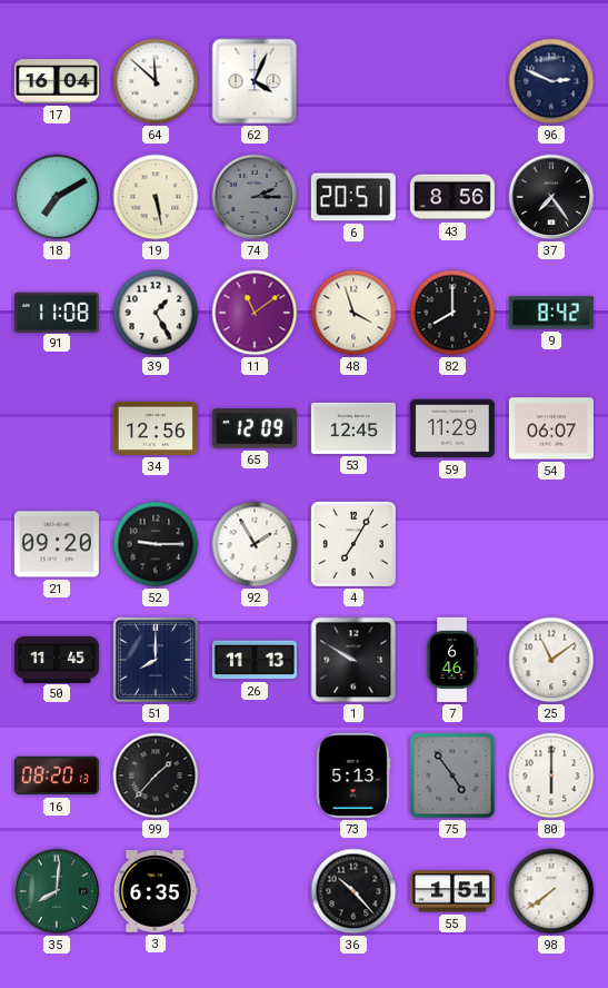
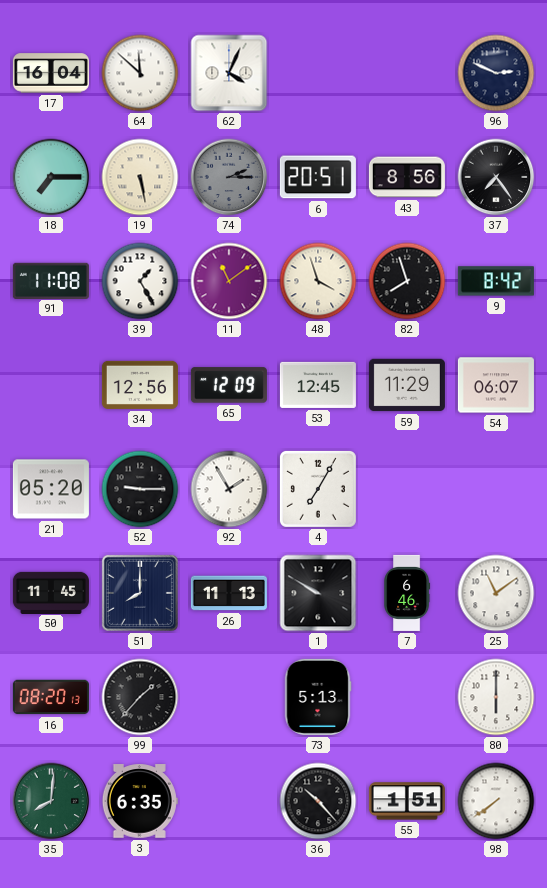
18: 7:10 -> 7:15
82: 8:00 -> 7:57
21: 09:20 -> 05:20
75: 4:54 -> none
